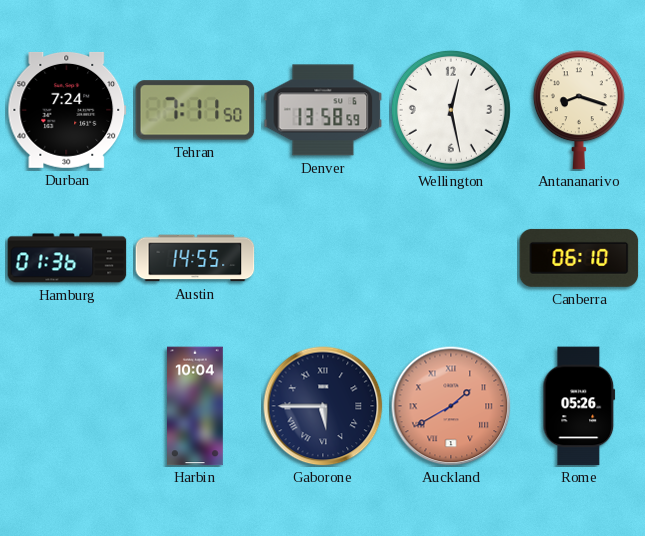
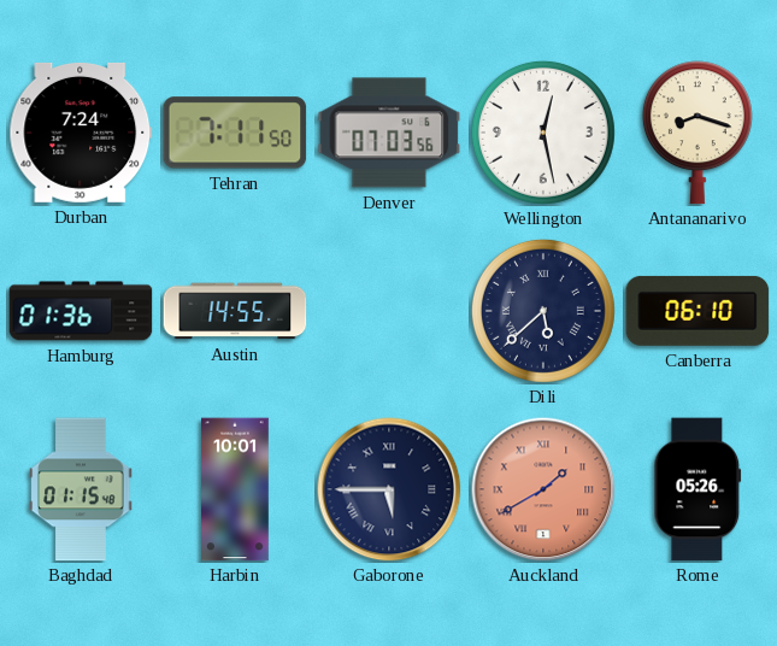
Denver: 13:58 -> 07:03
Dili: none -> 5:38
Baghdad: none -> 01:15
Harbin: 10:04 -> 10:01
